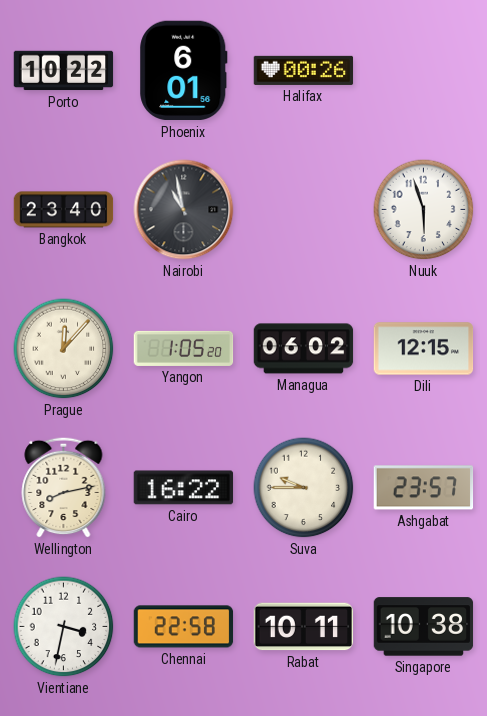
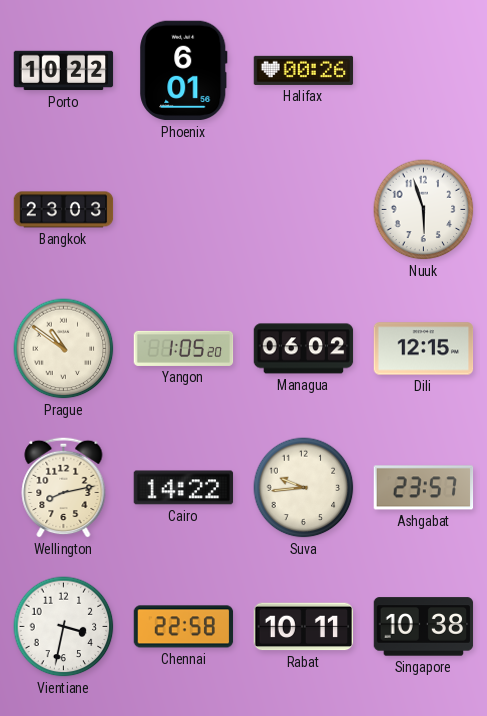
Bangkok: 23:40 -> 23:03
Nairobi: 10:58 -> none
Prague: 12:07 -> 10:51
Cairo: 16:22 -> 14:22
Suva: 9:45 -> 9:44
